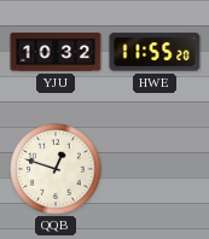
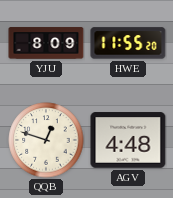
YJU: 10:32 -> 8:09
AGV: none -> 4:48
